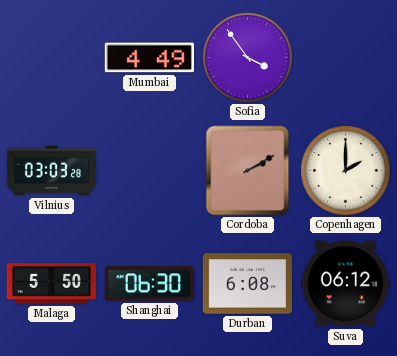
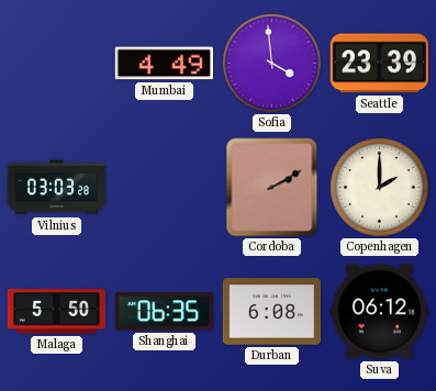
Sofia: 3:54 -> 3:59
Seattle: none -> 23:39
Shanghai: 06:30 -> 06:35
